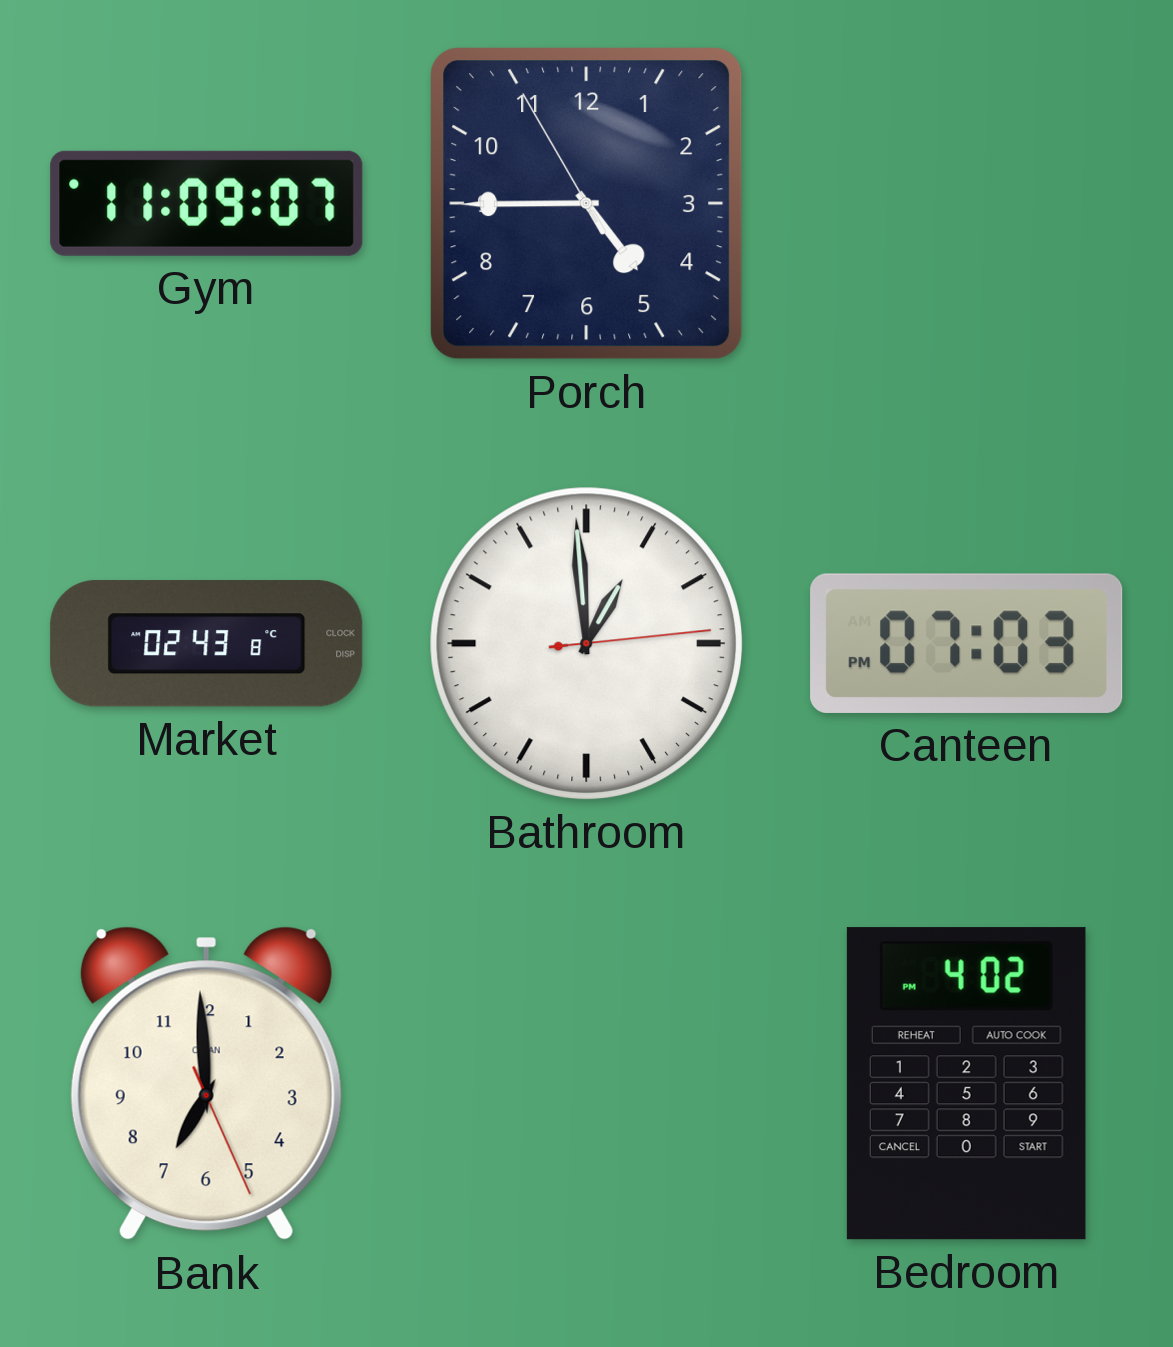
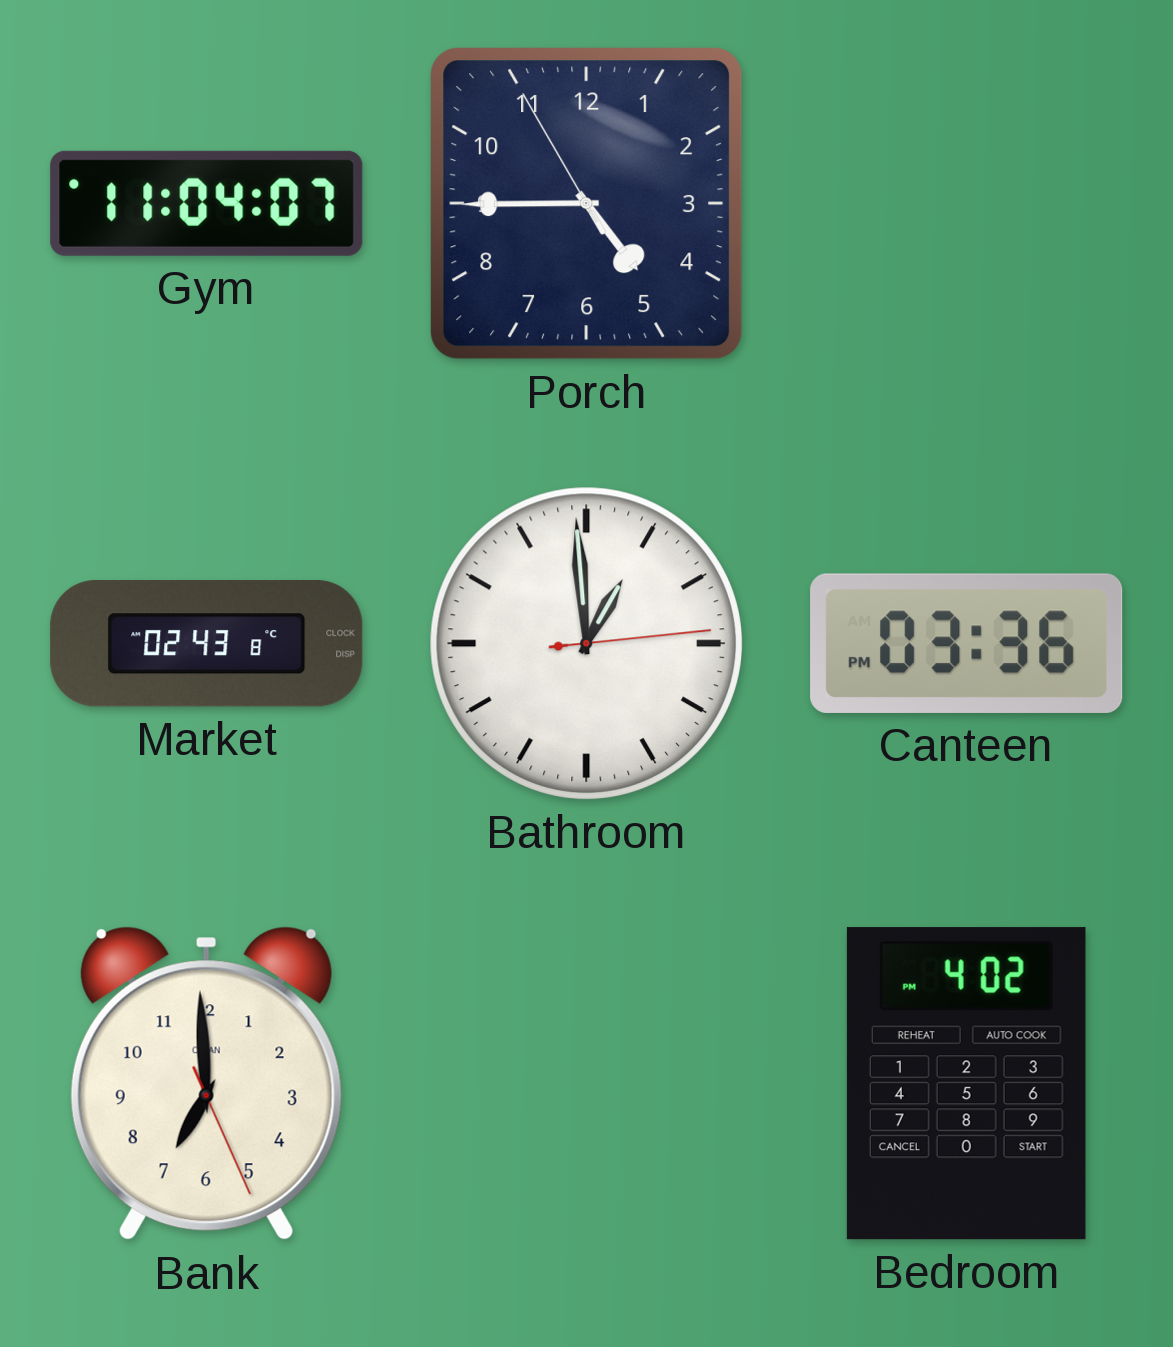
Gym: 11:09 -> 11:04
Canteen: 07:03 -> 03:36
